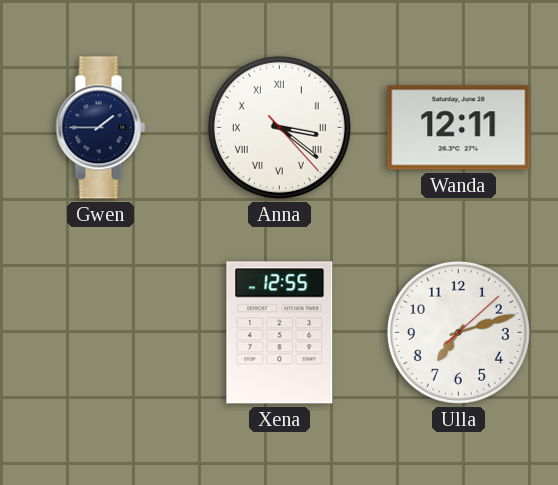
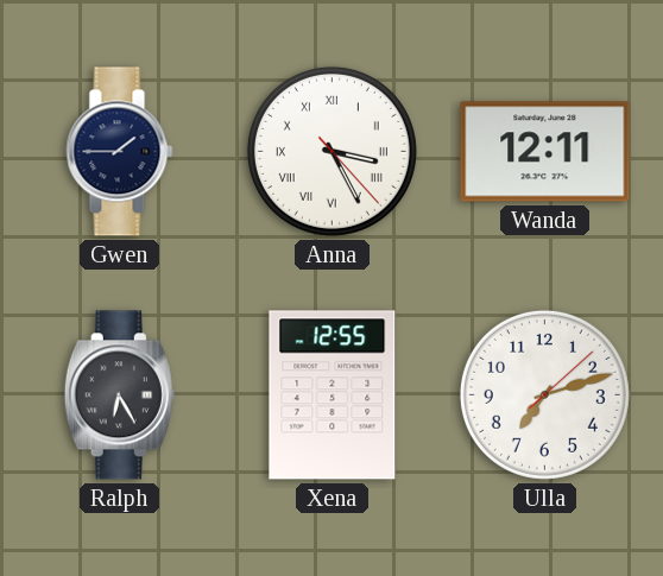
Anna: 3:21 -> 3:25
Ralph: none -> 6:25
